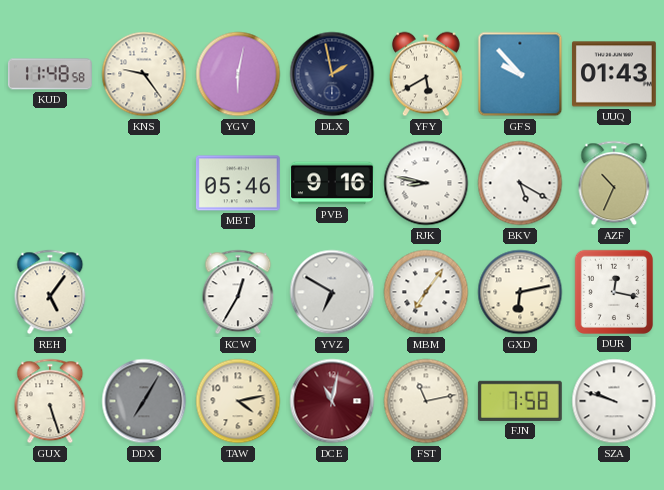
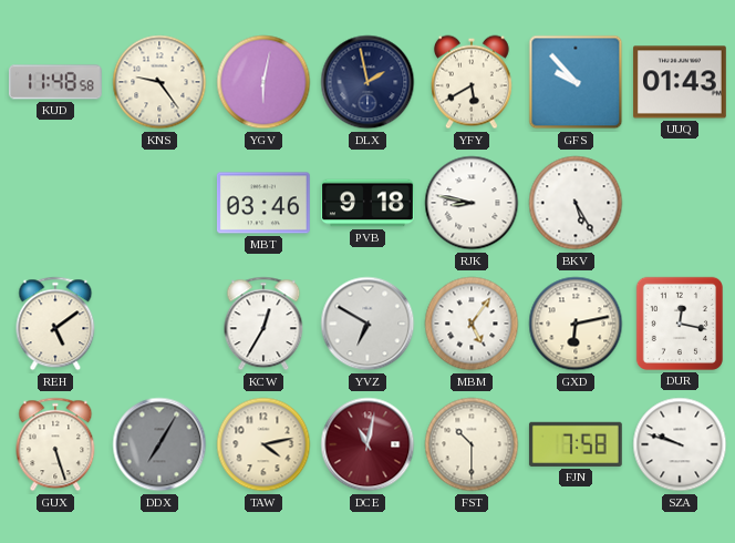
MBT: 05:46 -> 03:46
PVB: 9:16 -> 9:18
BKV: 5:20 -> 5:25
AZF: 10:34 -> none
REH: 5:06 -> 5:09
MBM: 7:06 -> 5:06
FST: 11:13 -> 10:30
